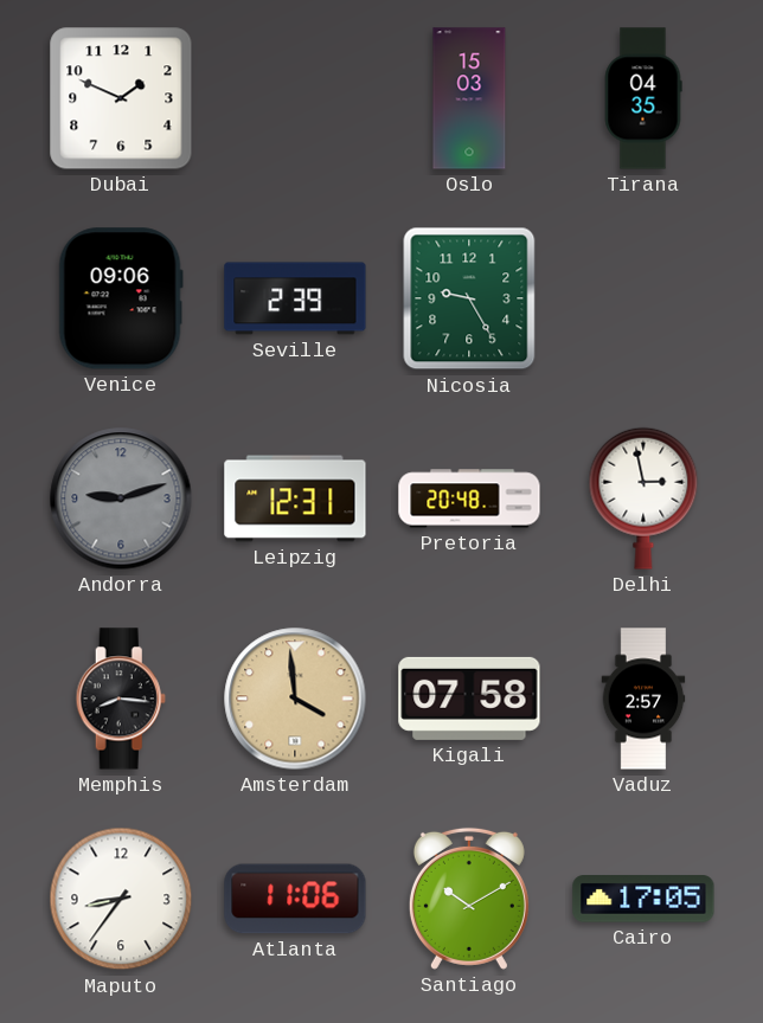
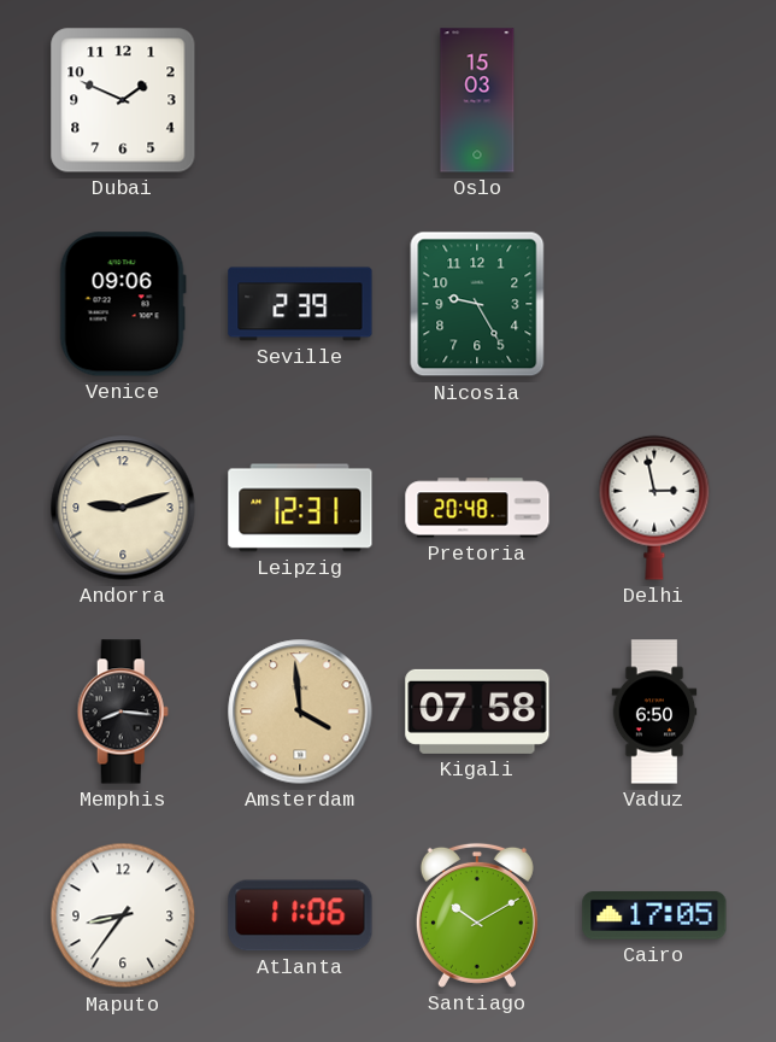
Tirana: 04:35 -> none
Andorra dial: grey -> cream
Vaduz: 2:57 -> 6:50
